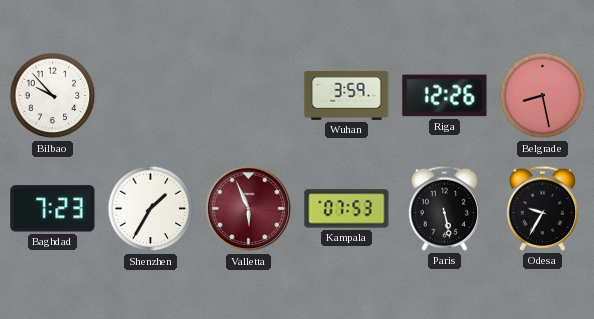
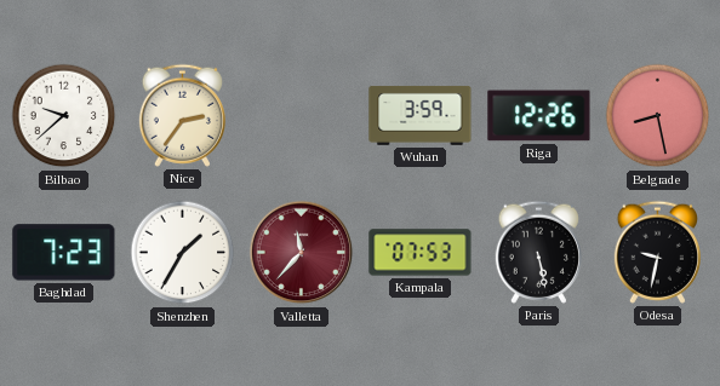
Bilbao: 9:53 -> 9:38
Nice: none -> 2:36
Valletta: 5:56 -> 11:37
Odesa: 9:35 -> 9:32
